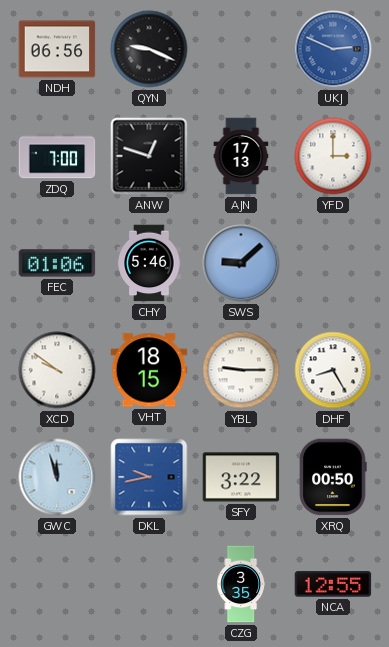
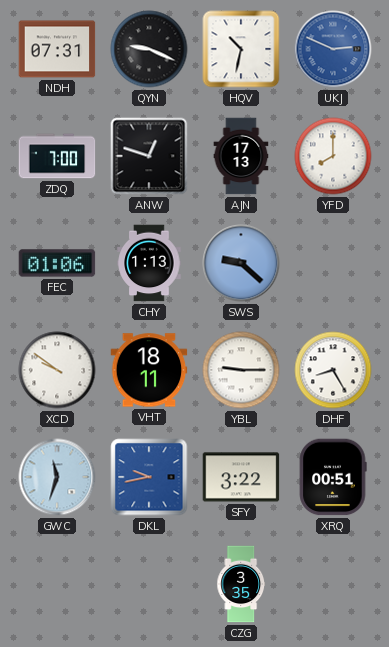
NDH: 06:56 -> 07:31
HQV: none -> 10:32
YFD: 3:00 -> 8:00
CHY: 5:46 -> 1:13
SWS: 9:08 -> 9:22
VHT: 18:15 -> 18:11
GWC: 11:57 -> 11:33
XRQ: 00:50 -> 00:51
NCA: 12:55 -> none
